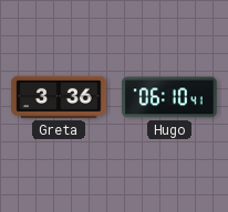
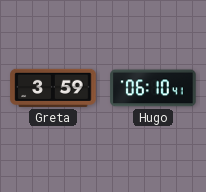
Greta: 3:36 -> 3:59
